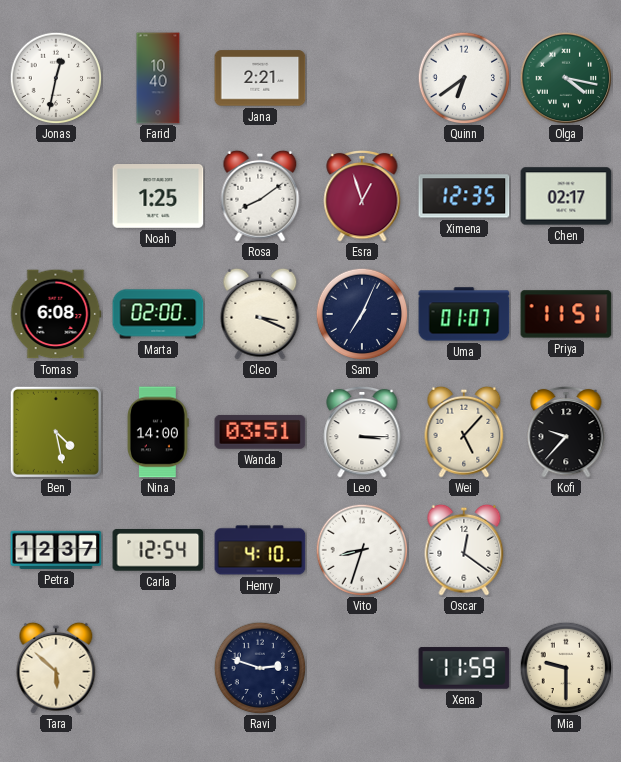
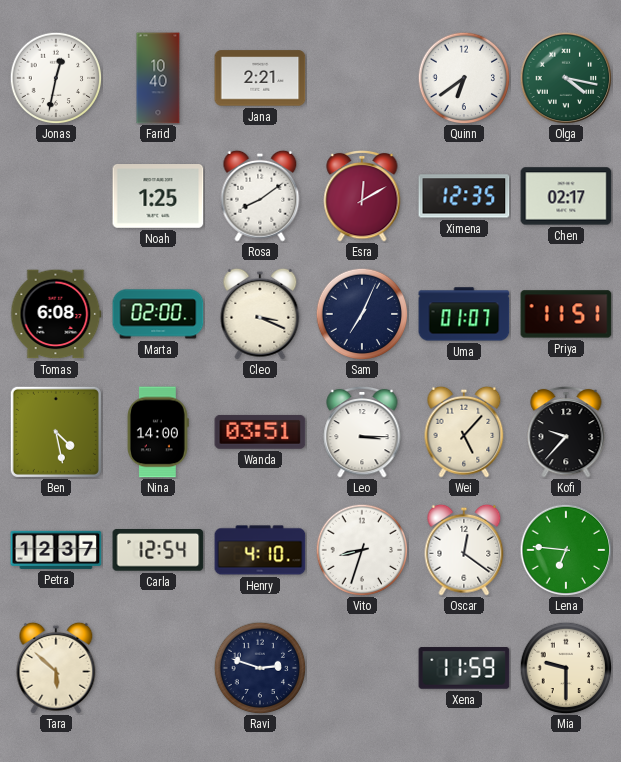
Esra: 12:57 -> 12:10
Lena: none -> 6:46
